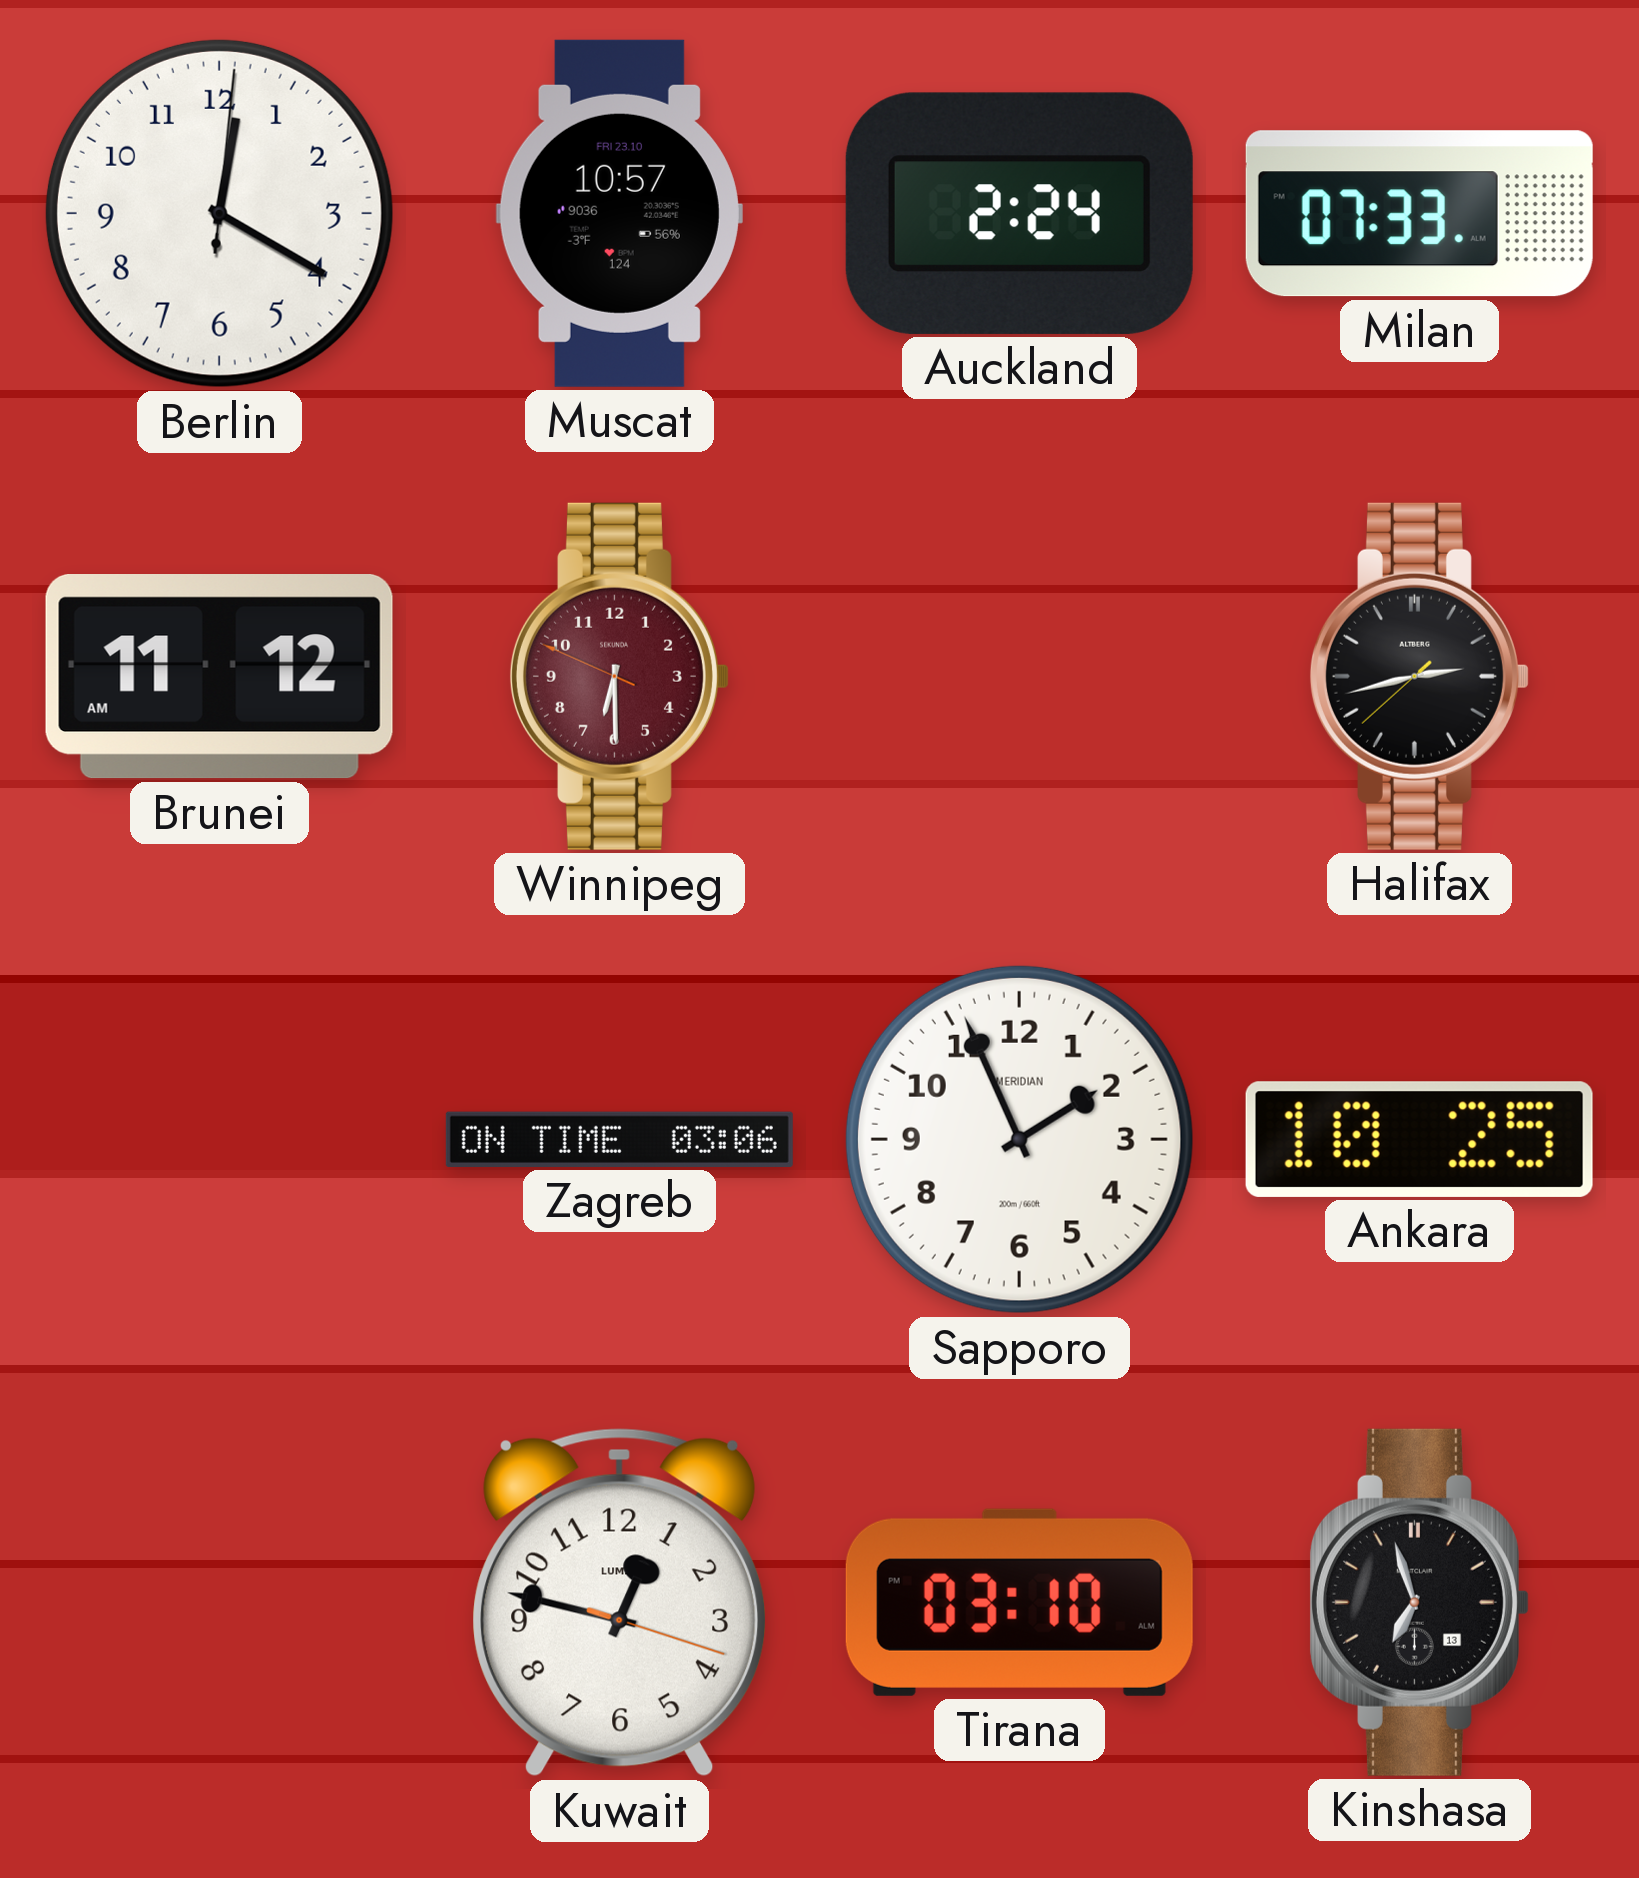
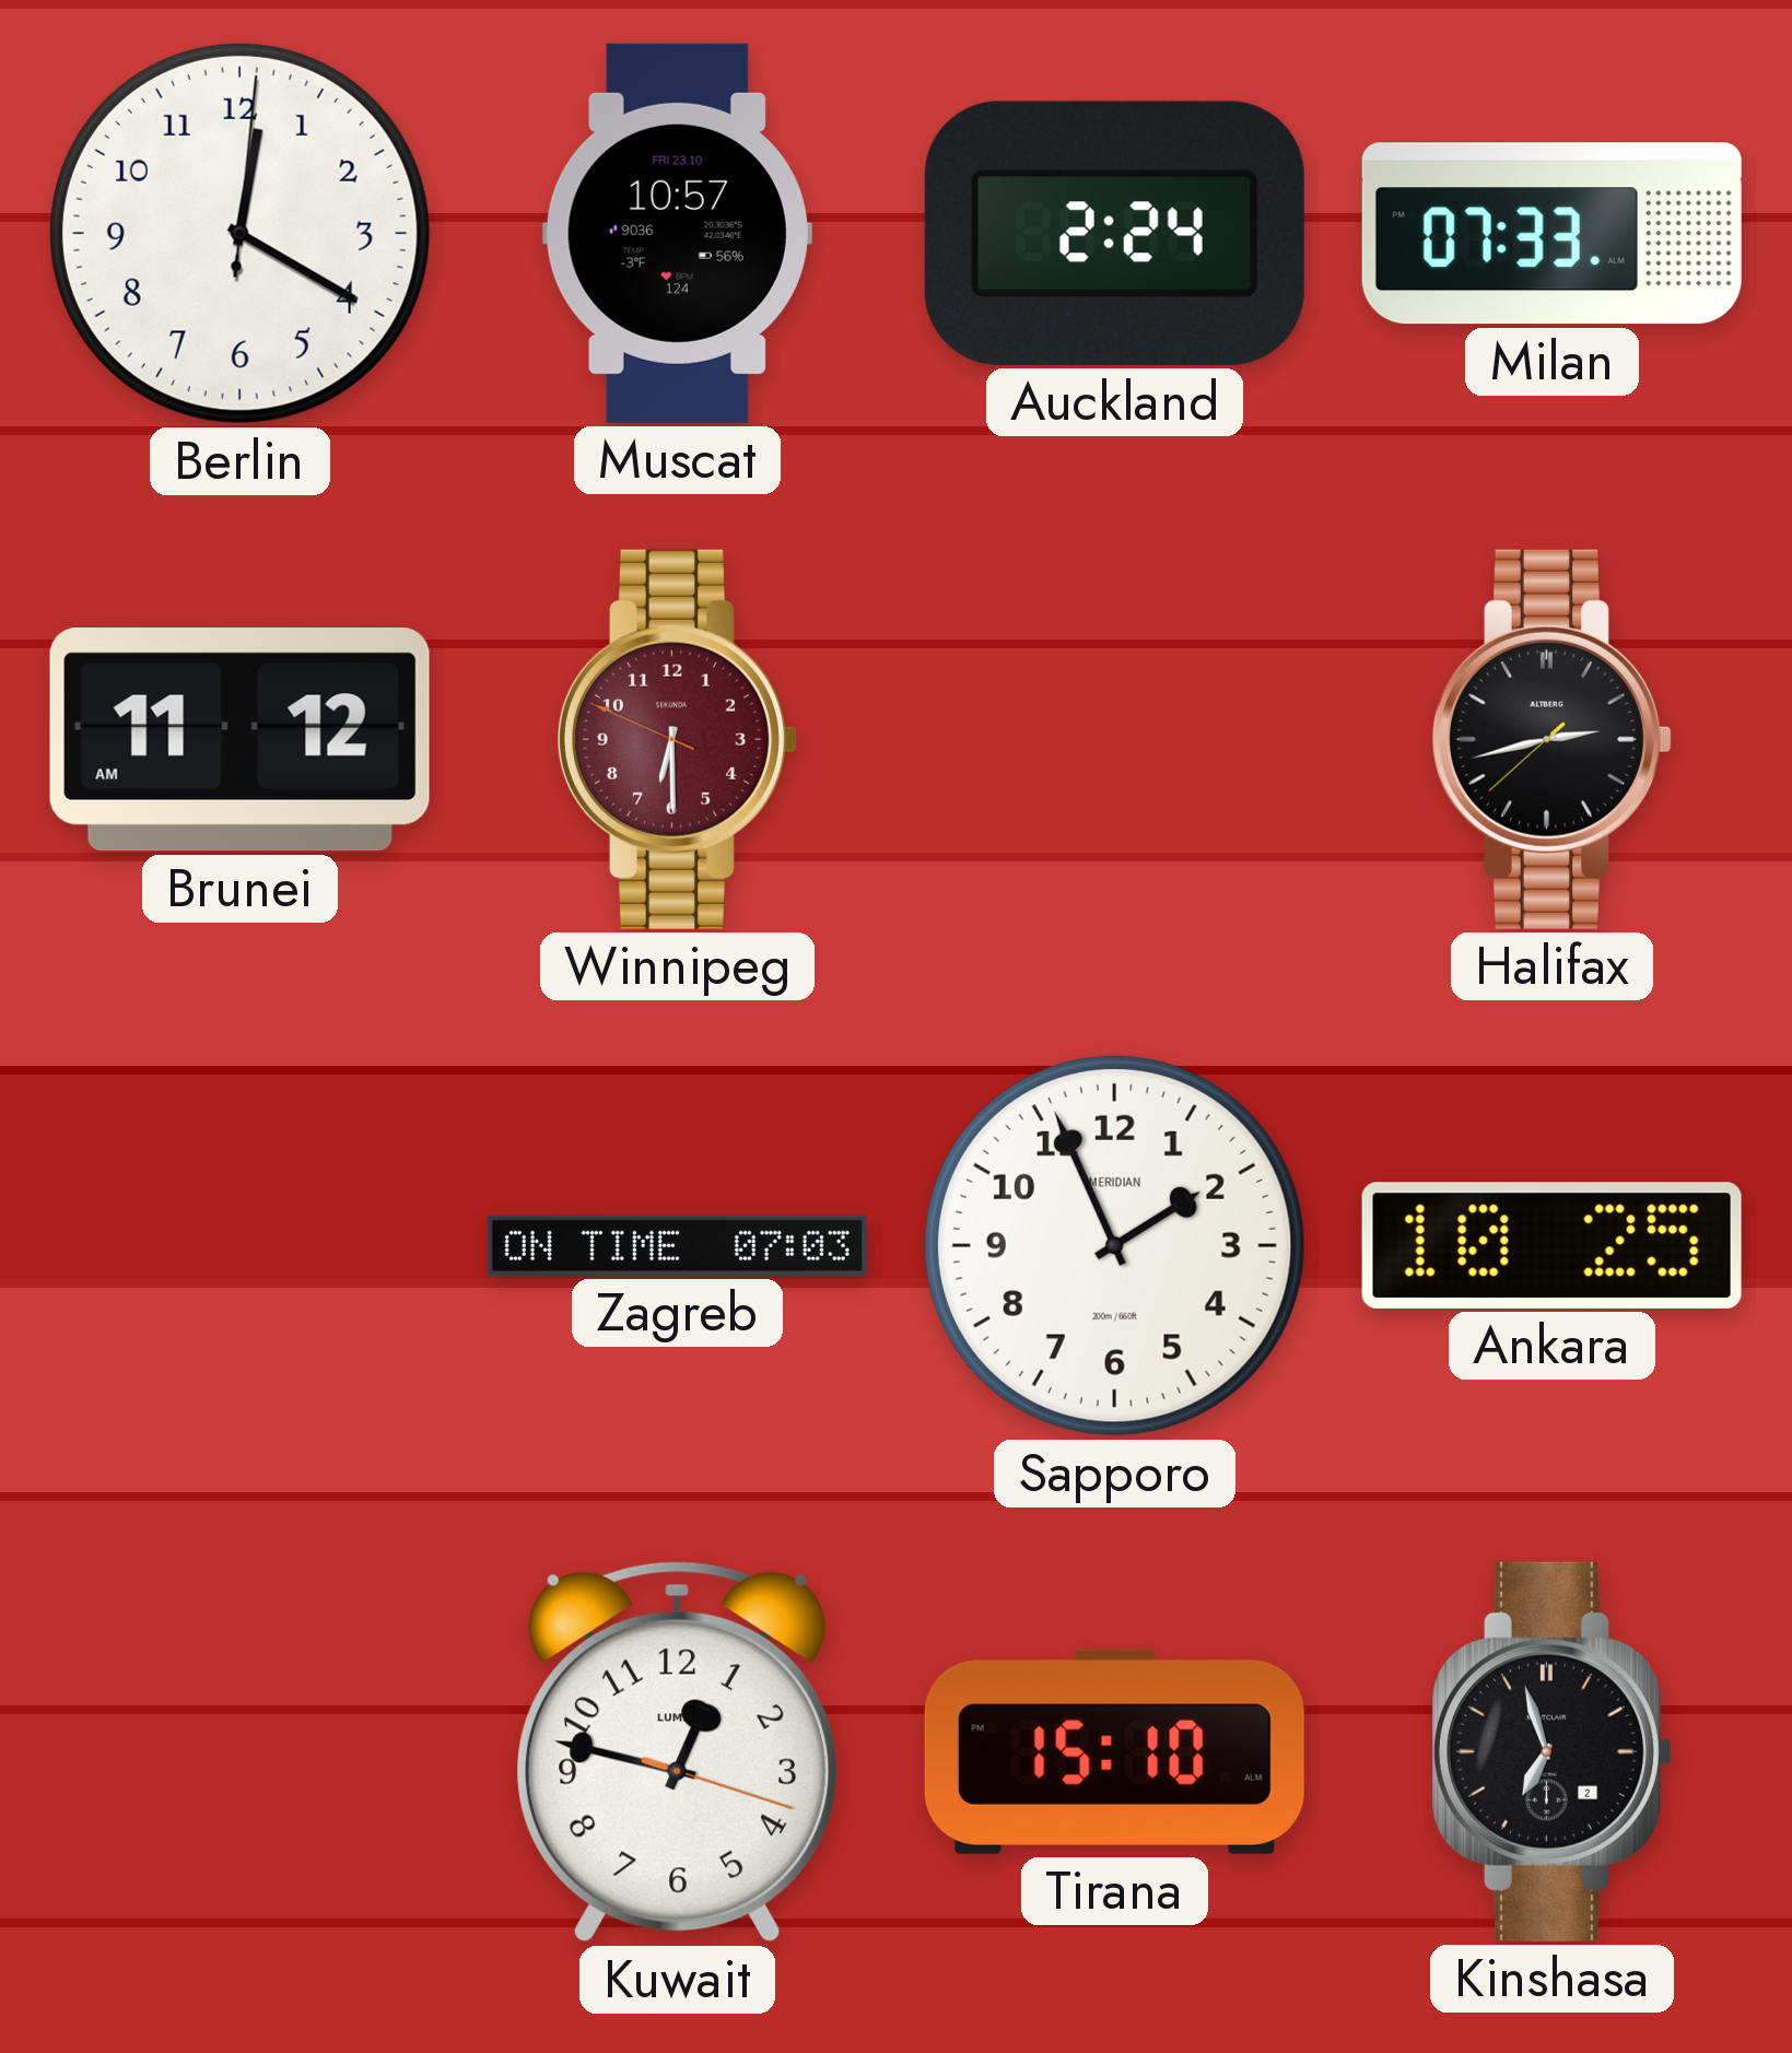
Zagreb: 03:06 -> 07:03
Tirana: 03:10 -> 15:10
Kinshasa date: 13 -> 2
